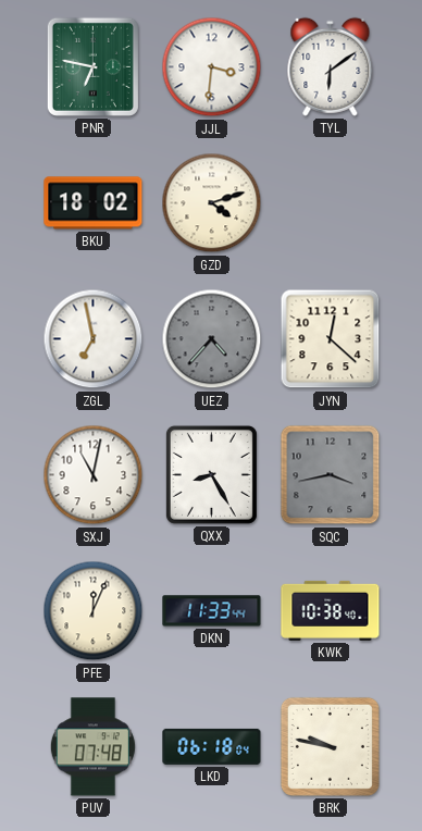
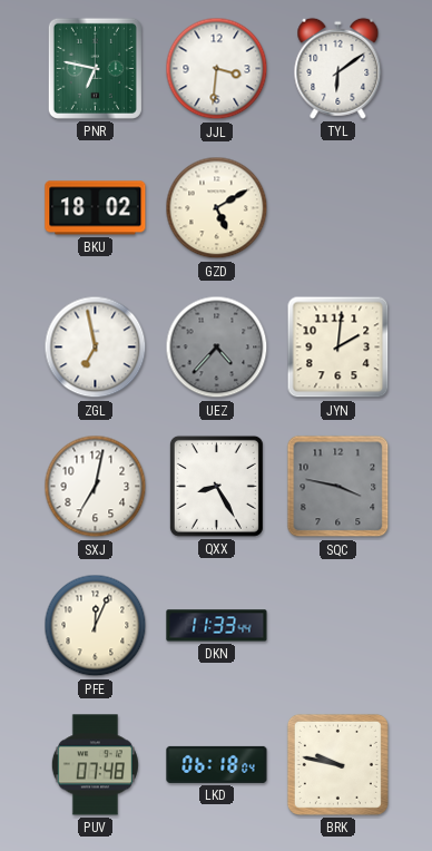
GZD: 4:12 -> 5:10
JYN: 12:22 -> 2:01
SXJ: 11:02 -> 7:02
SQC: 3:43 -> 3:47
KWK: 10:38 -> none
